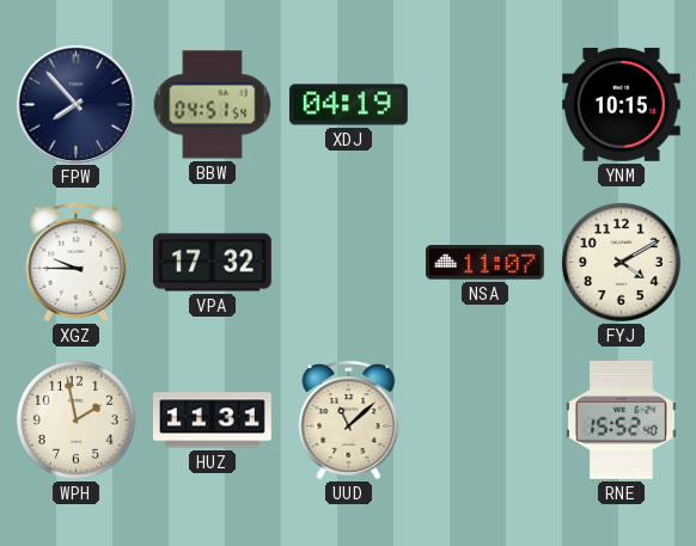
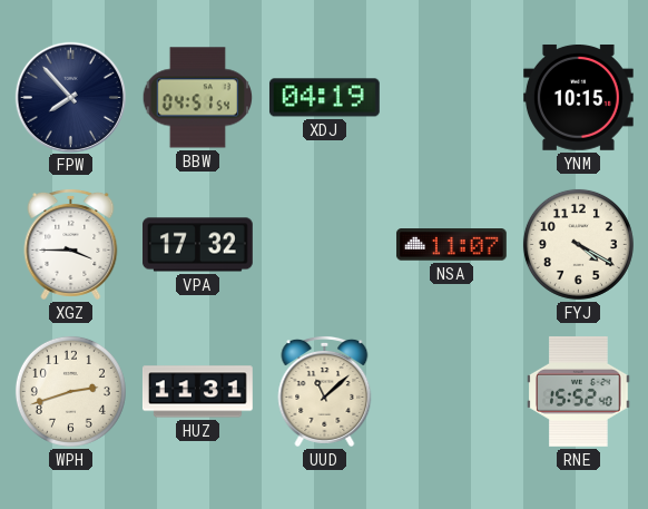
XGZ: 9:45 -> 3:45
FYJ: 4:10 -> 4:20
WPH: 1:58 -> 2:42
